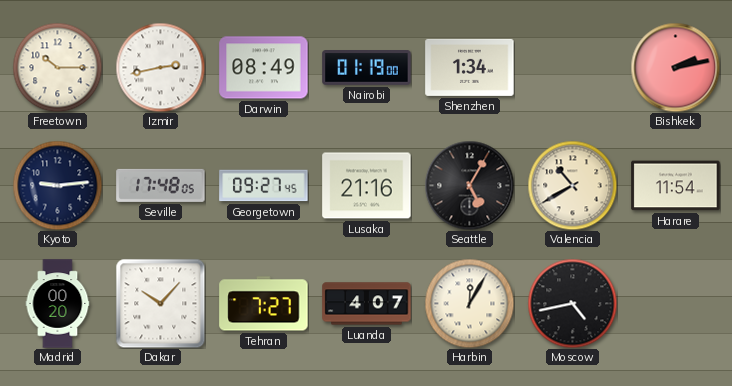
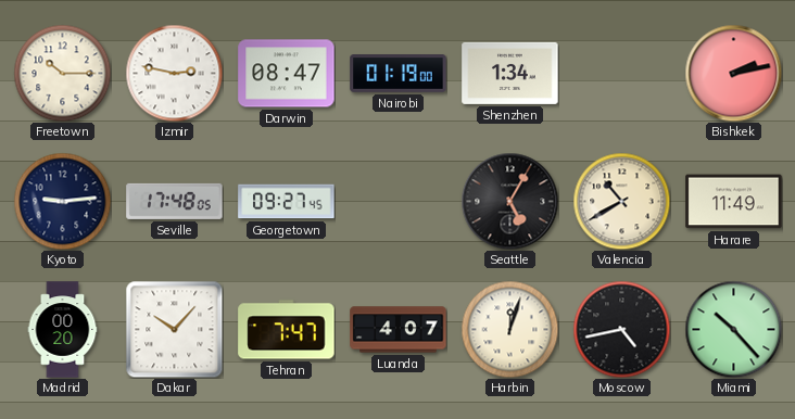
Izmir: 2:43 -> 2:47
Darwin: 08:49 -> 08:47
Lusaka: 21:16 -> none
Harare: 11:54 -> 11:49
Tehran: 7:27 -> 7:47
Harbin: 12:05 -> 12:03
Miami: none -> 10:23
